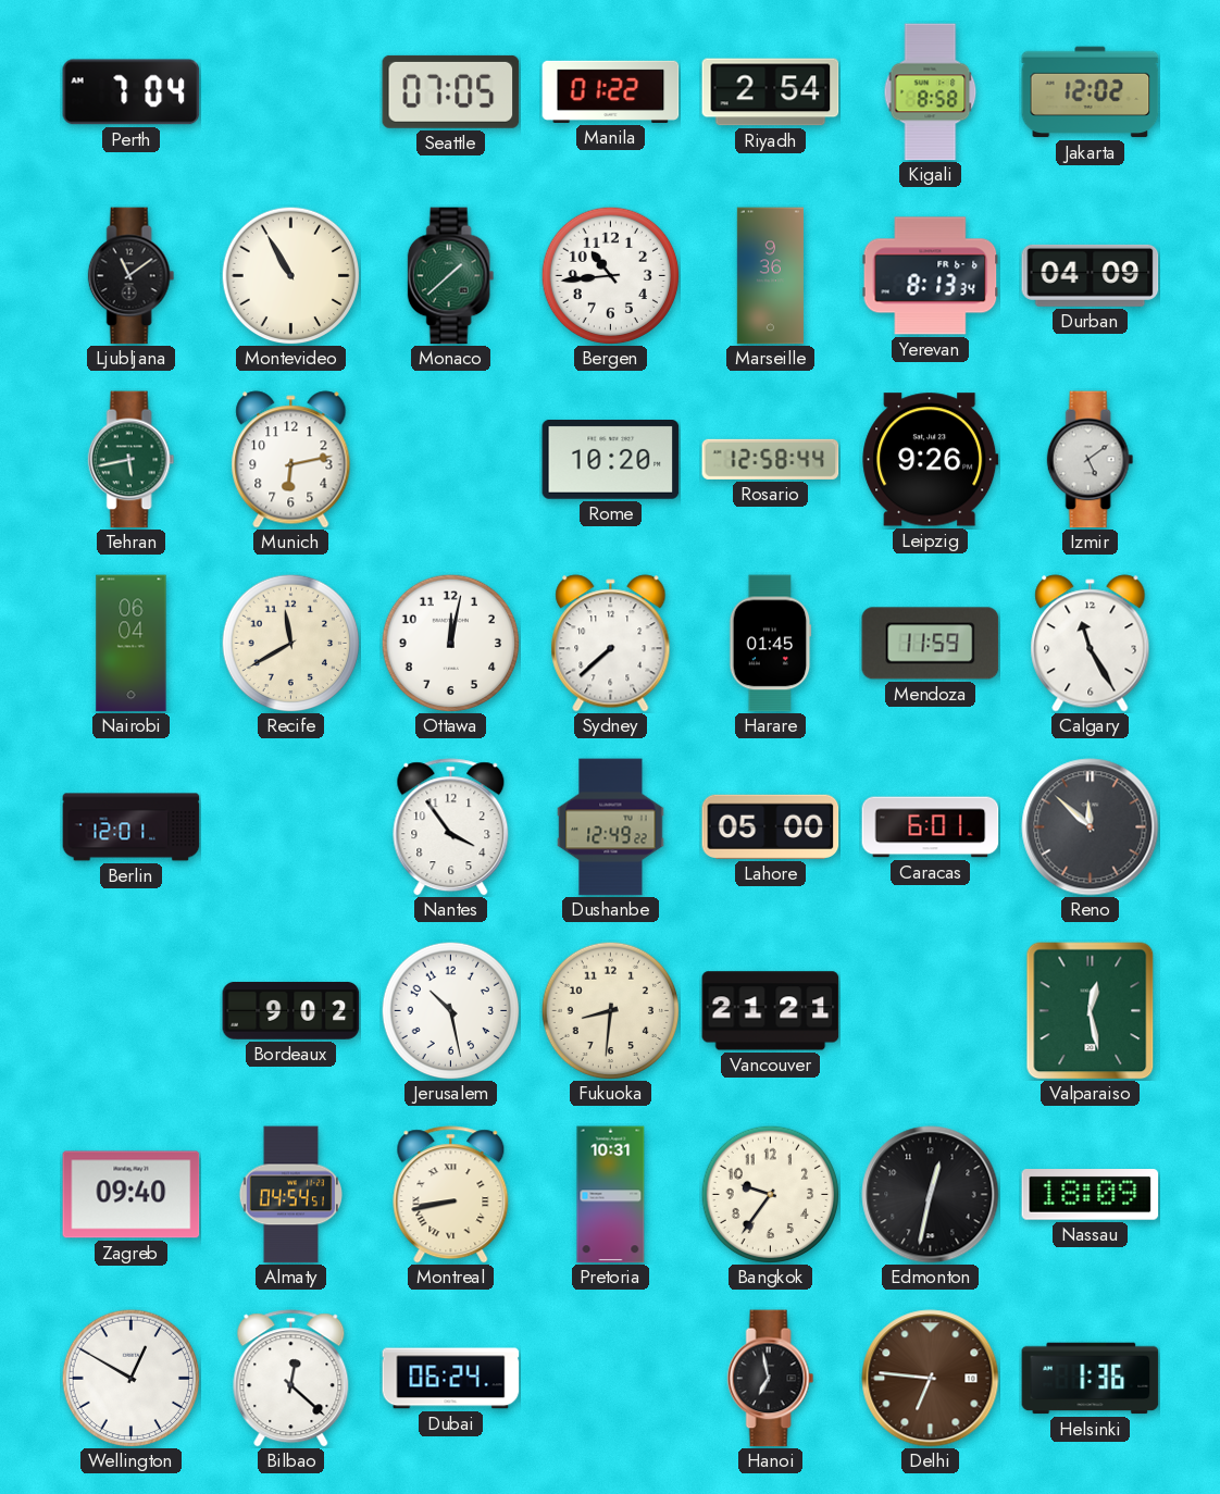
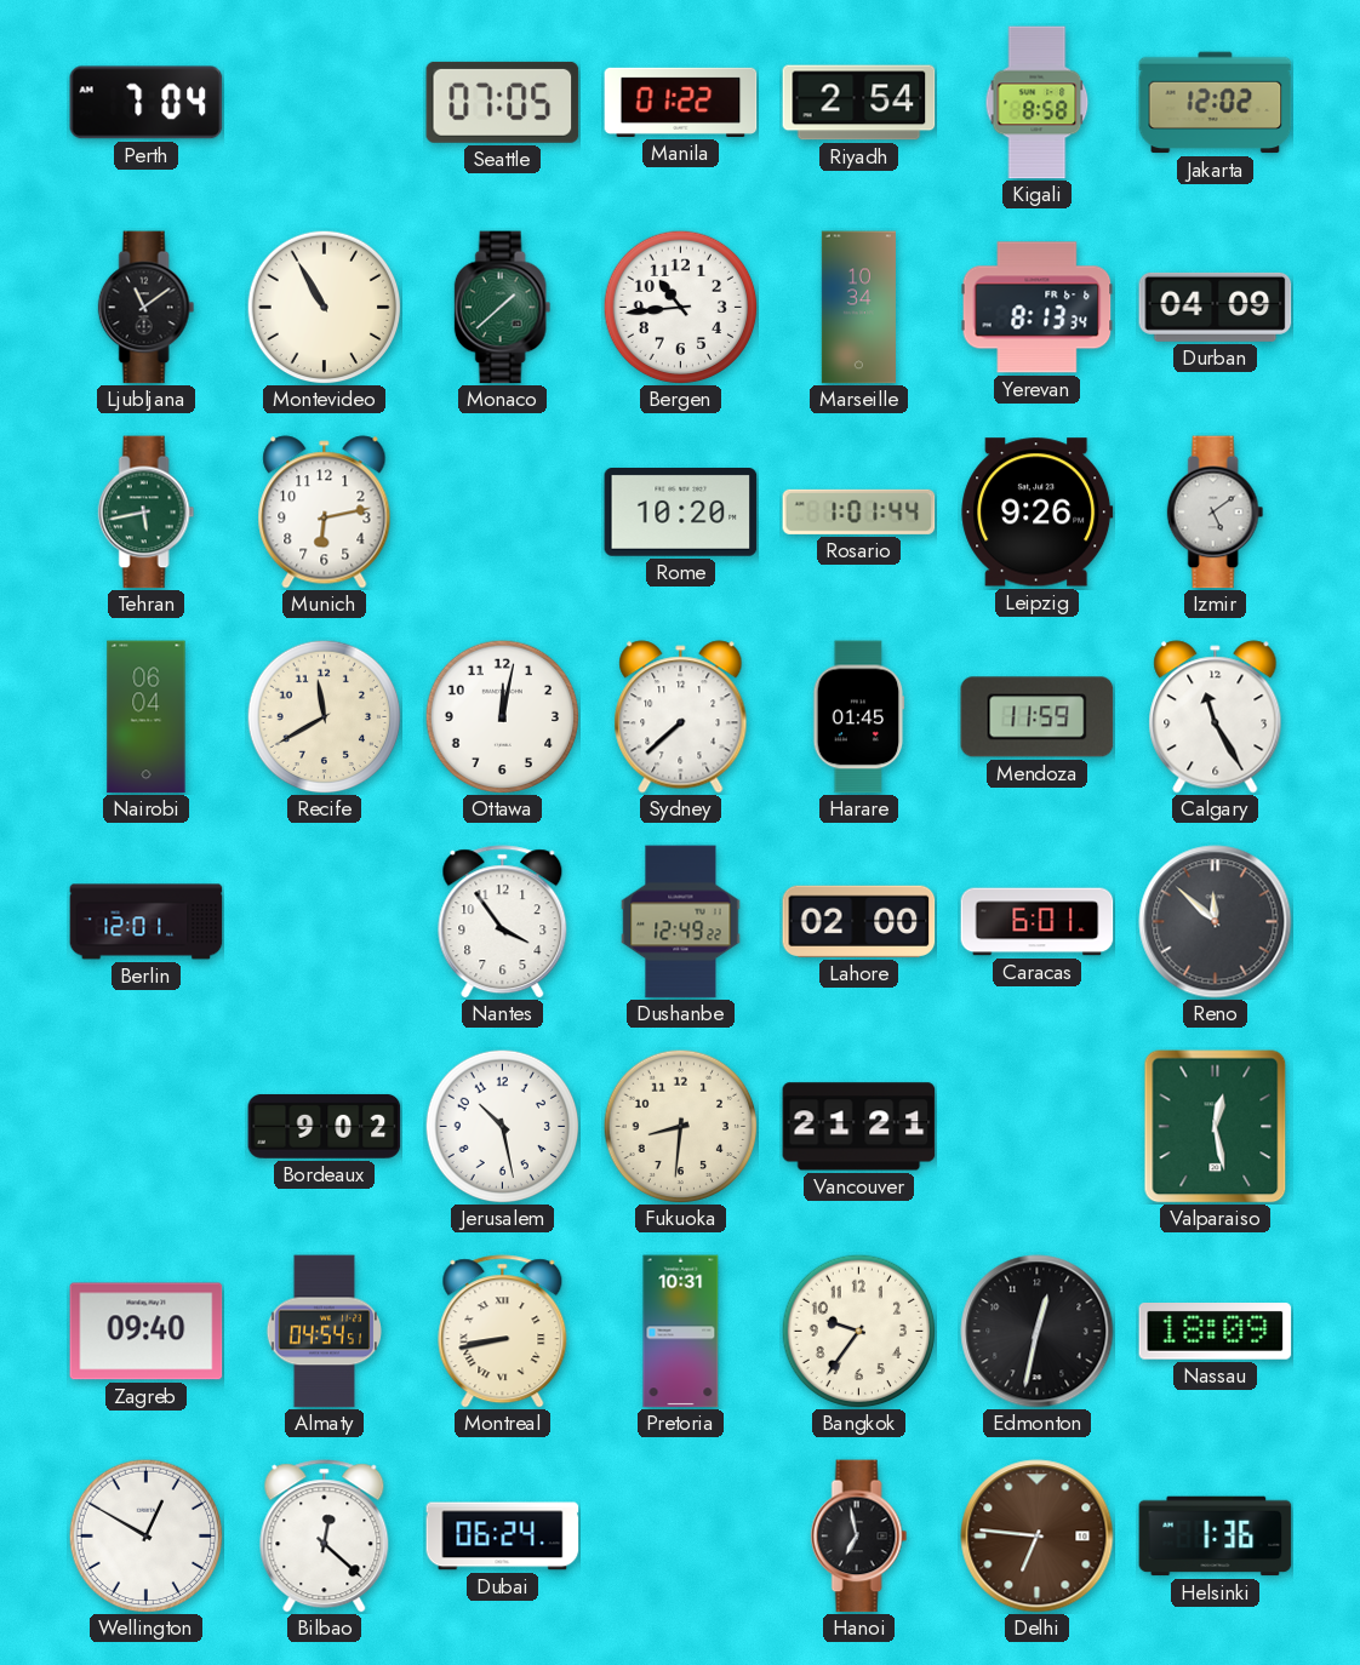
Marseille: 9:36 -> 10:34
Rosario: 12:58 -> 1:01
Lahore: 05:00 -> 02:00
